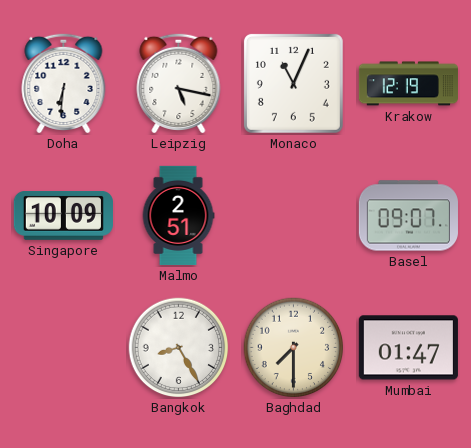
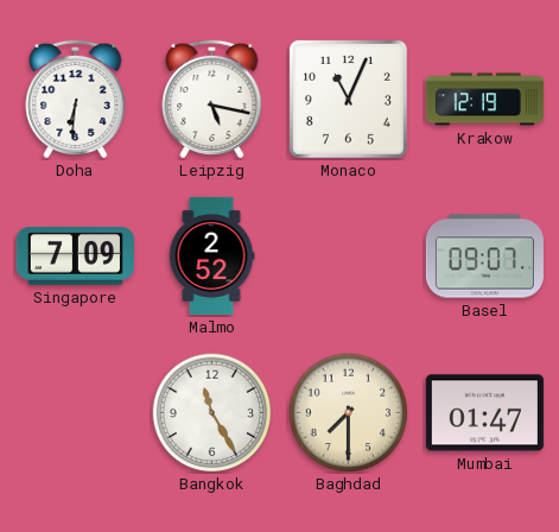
Singapore: 10:09 -> 7:09
Malmo: 2:51 -> 2:52
Bangkok: 8:25 -> 11:25
